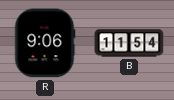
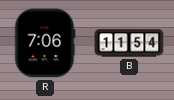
R: 9:06 -> 7:06
